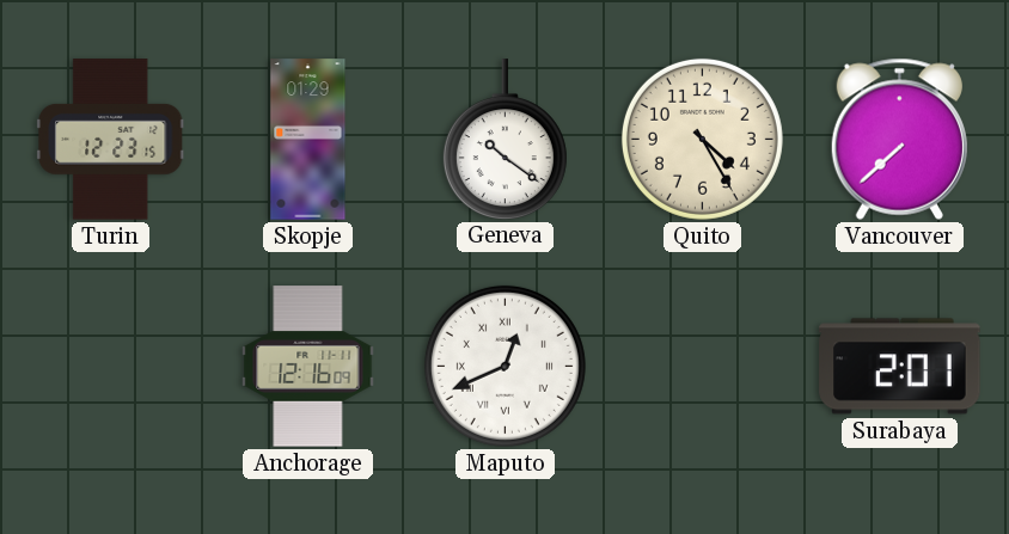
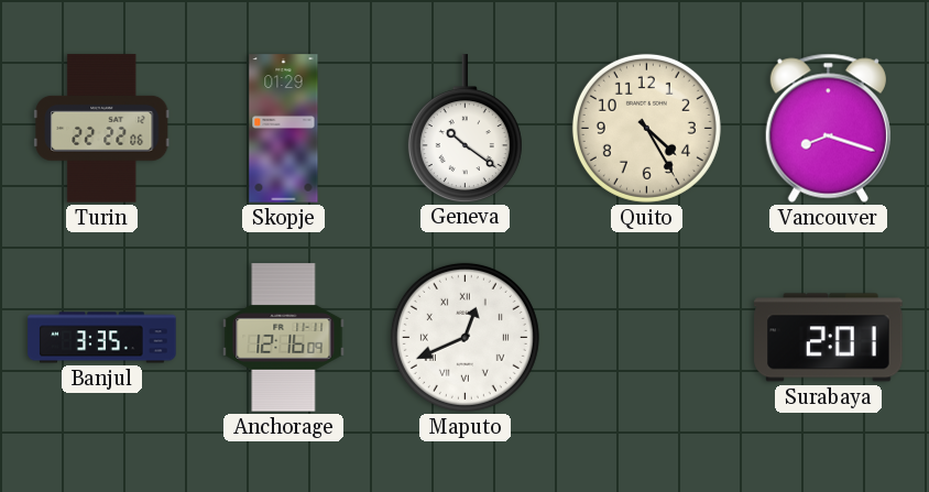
Turin: 12:23 -> 22:22
Vancouver: 7:38 -> 8:18
Banjul: none -> 3:35
